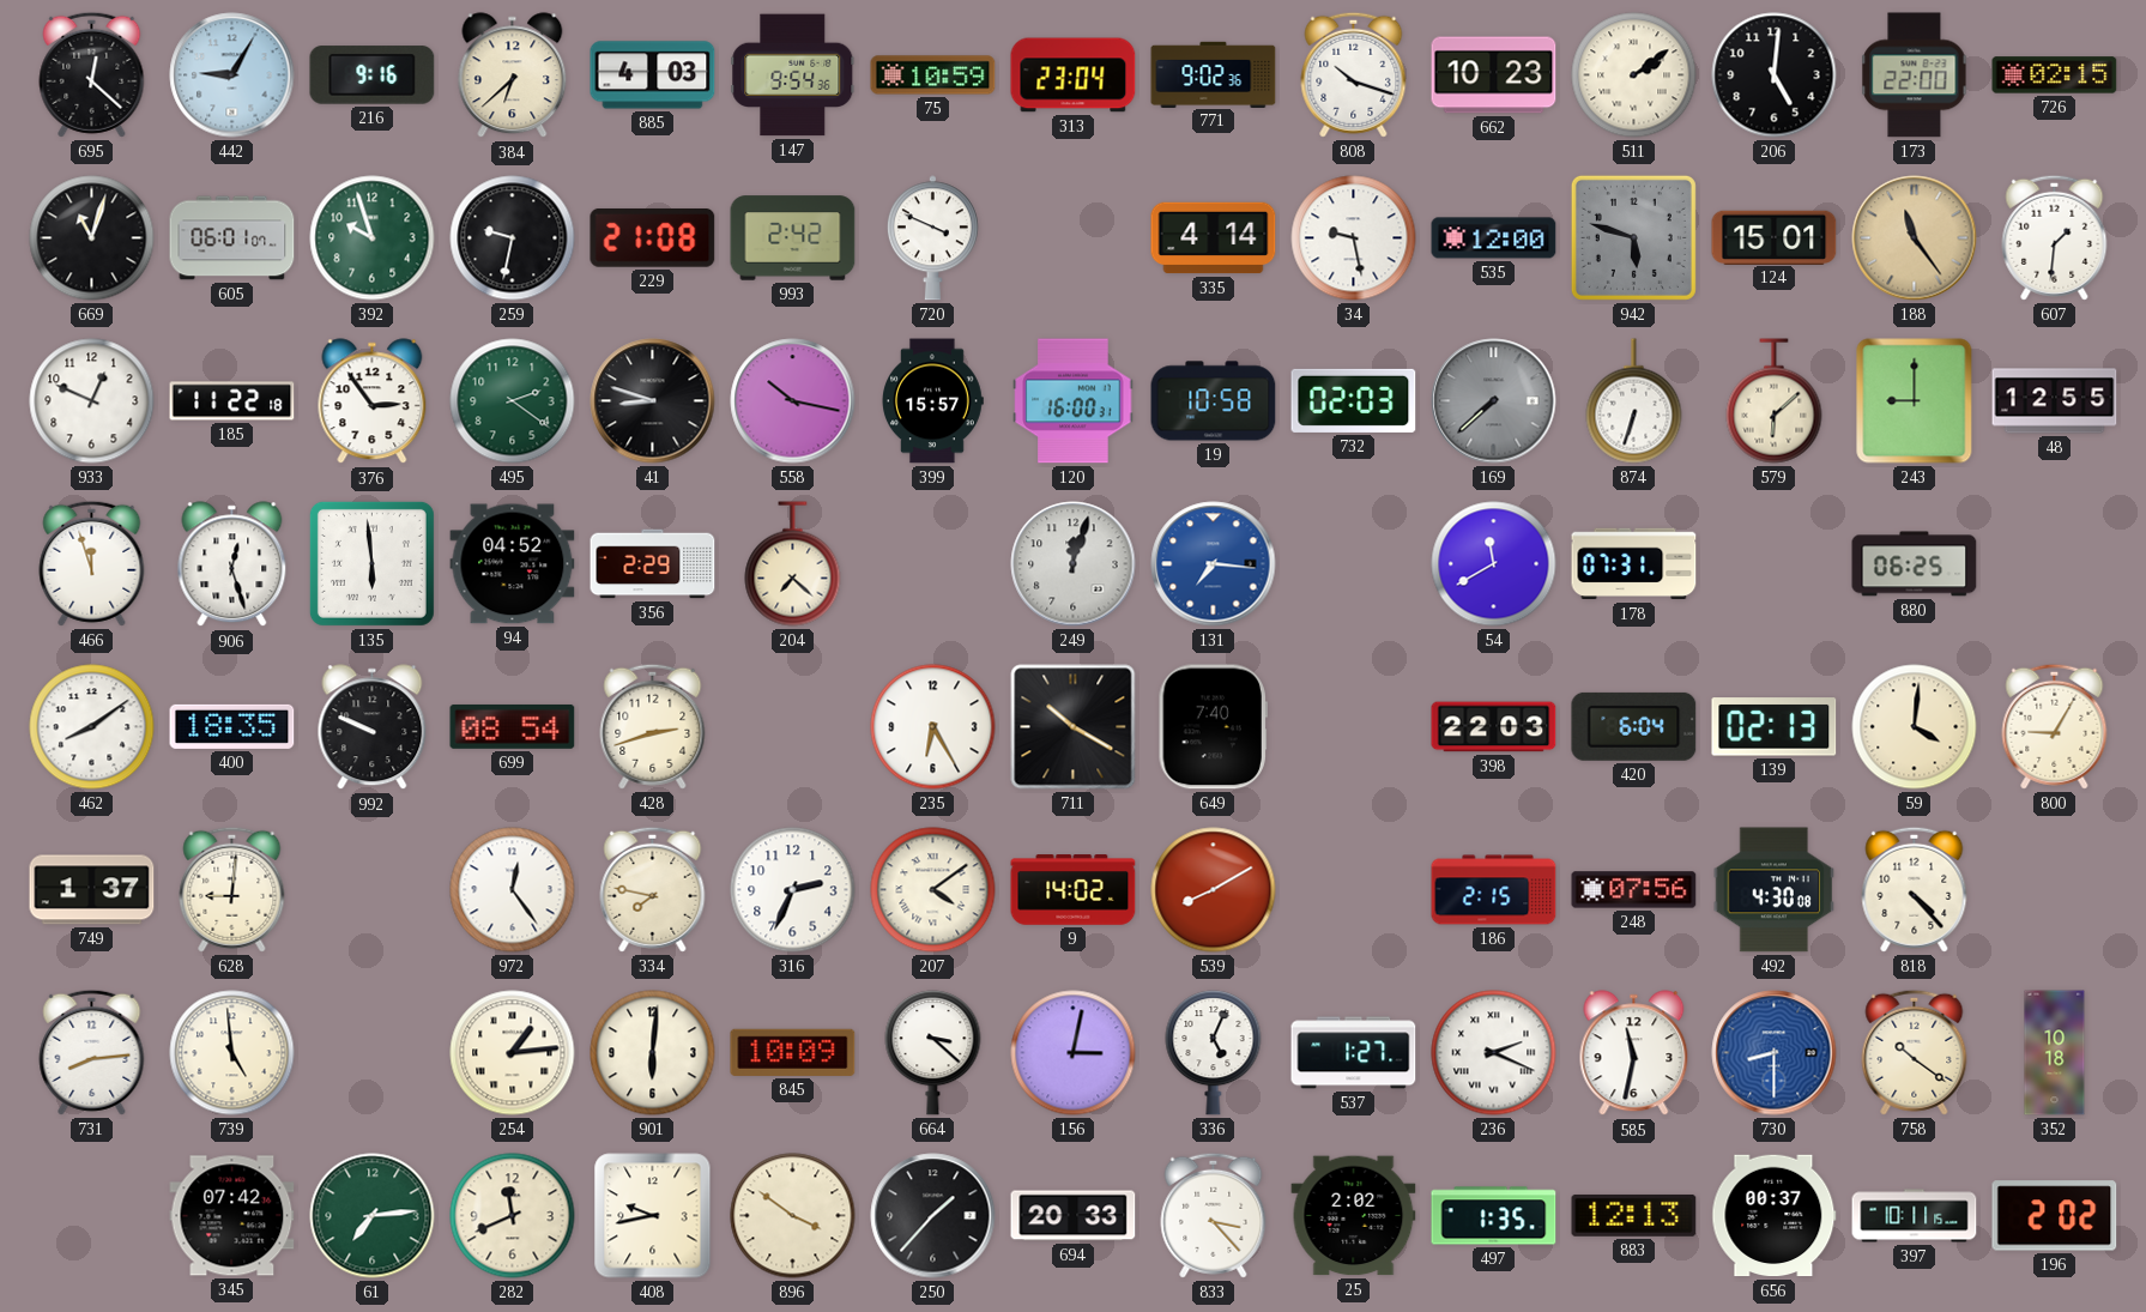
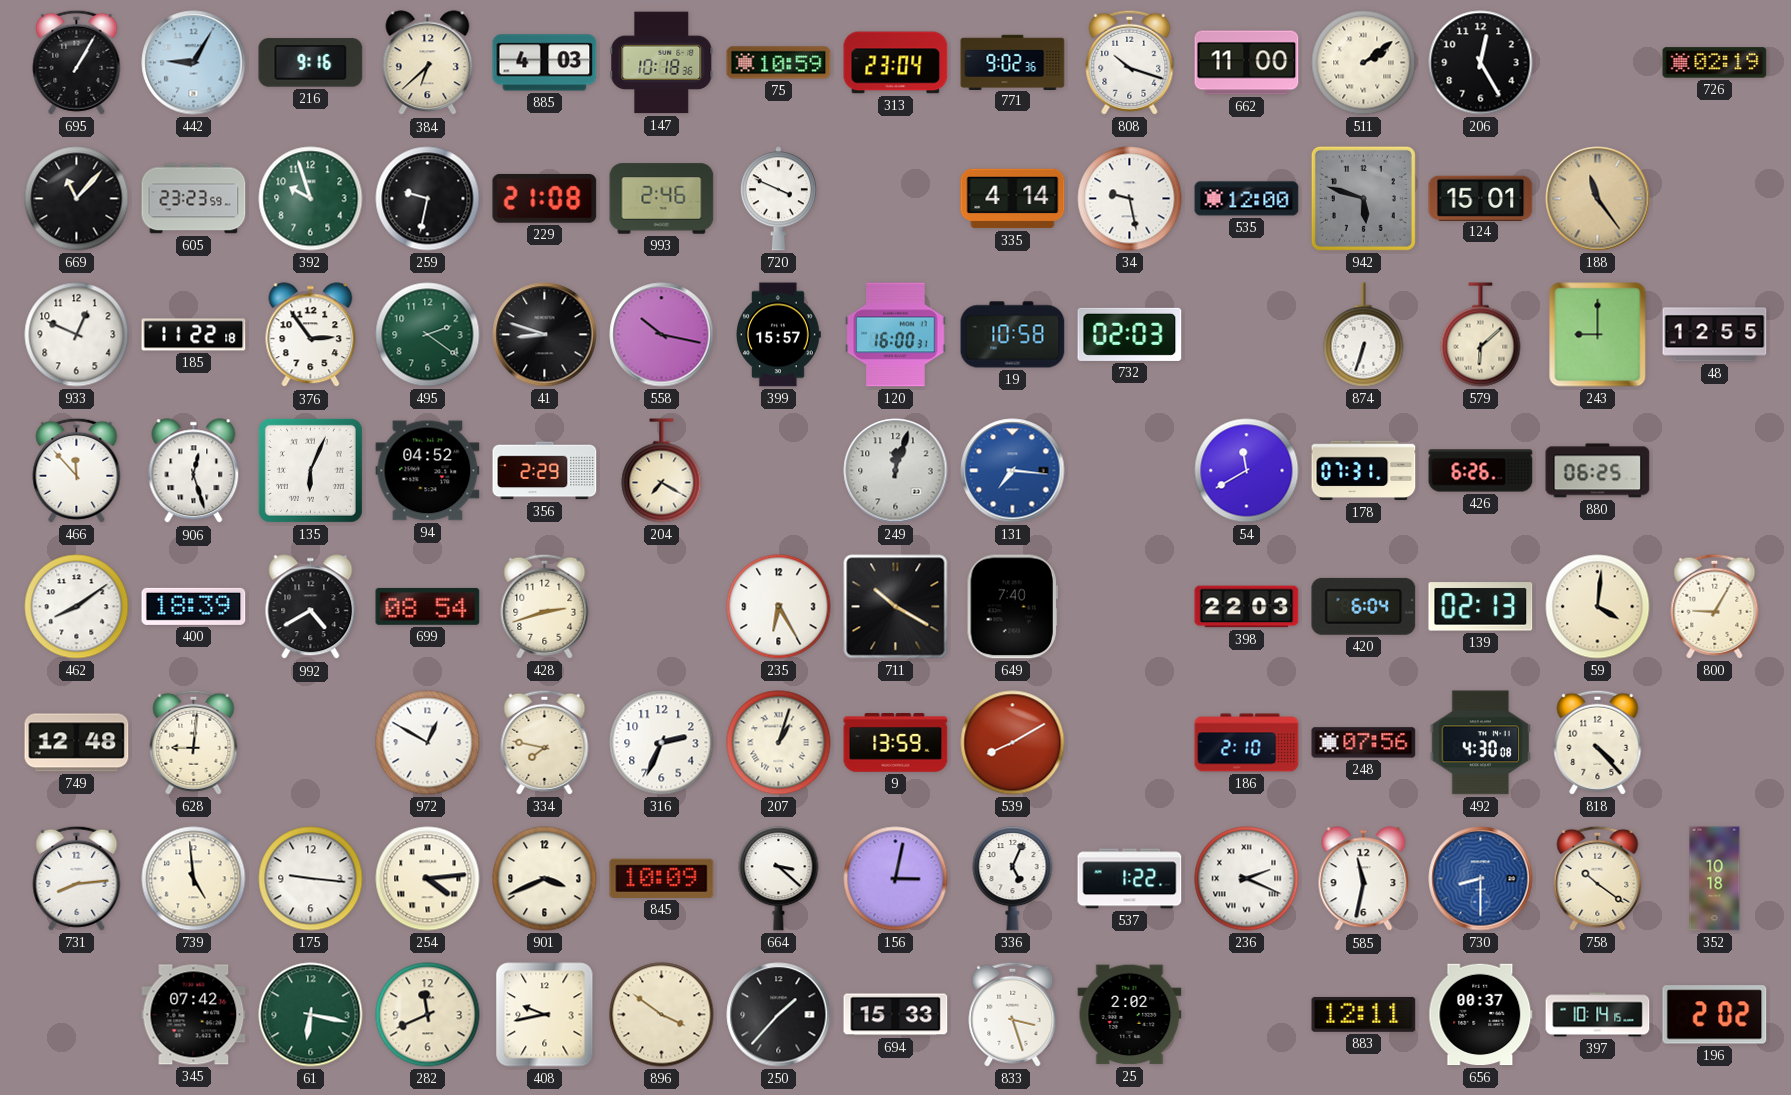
695: 12:22 -> 1:05
147: 9:54 -> 10:18
662: 10:23 -> 11:00
206: 5:01 -> 12:25
173: 22:00 -> none
726: 02:15 -> 02:19
669: 11:03 -> 11:07
605: 06:01 -> 23:23
993: 2:42 -> 2:46
607: 1:31 -> none
169: 7:38 -> none
466: 11:57 -> 11:53
135: 5:59 -> 6:04
204: 7:22 -> 7:20
426: none -> 6:26
400: 18:35 -> 18:39
992: 9:49 -> 4:40
749: 1:37 -> 12:48
972: 12:24 -> 12:50
207: 4:09 -> 1:03
9: 14:02 -> 13:59
186: 2:15 -> 2:10
175: none -> 9:16
254: 1:14 -> 4:14
901: 6:01 -> 3:41
537: 1:27 -> 1:22
61: 7:14 -> 6:17
694: 20:33 -> 15:33
833: 3:23 -> 3:27
497: 1:35 -> none
883: 12:13 -> 12:11
397: 10:11 -> 10:14
